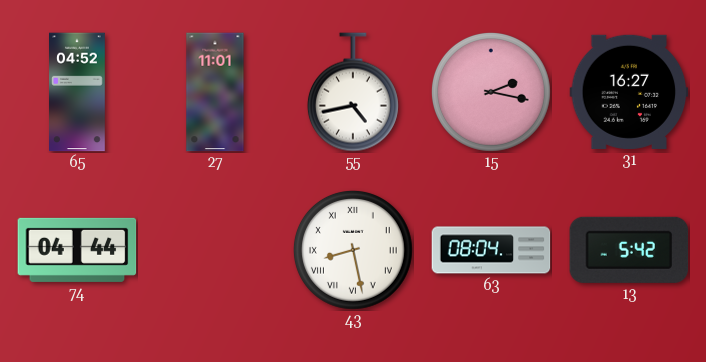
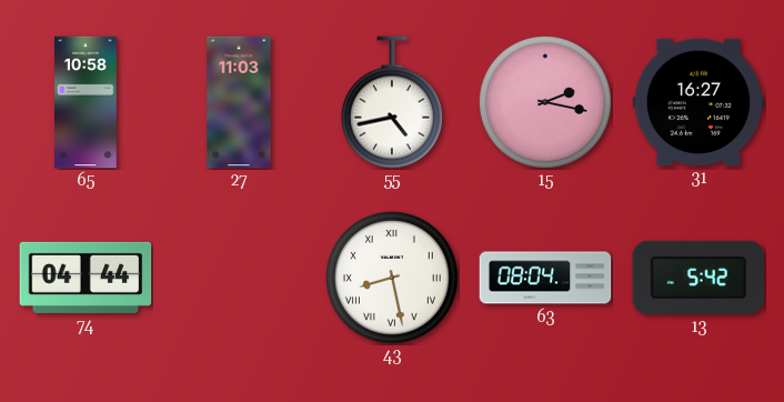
65: 04:52 -> 10:58
27: 11:01 -> 11:03
